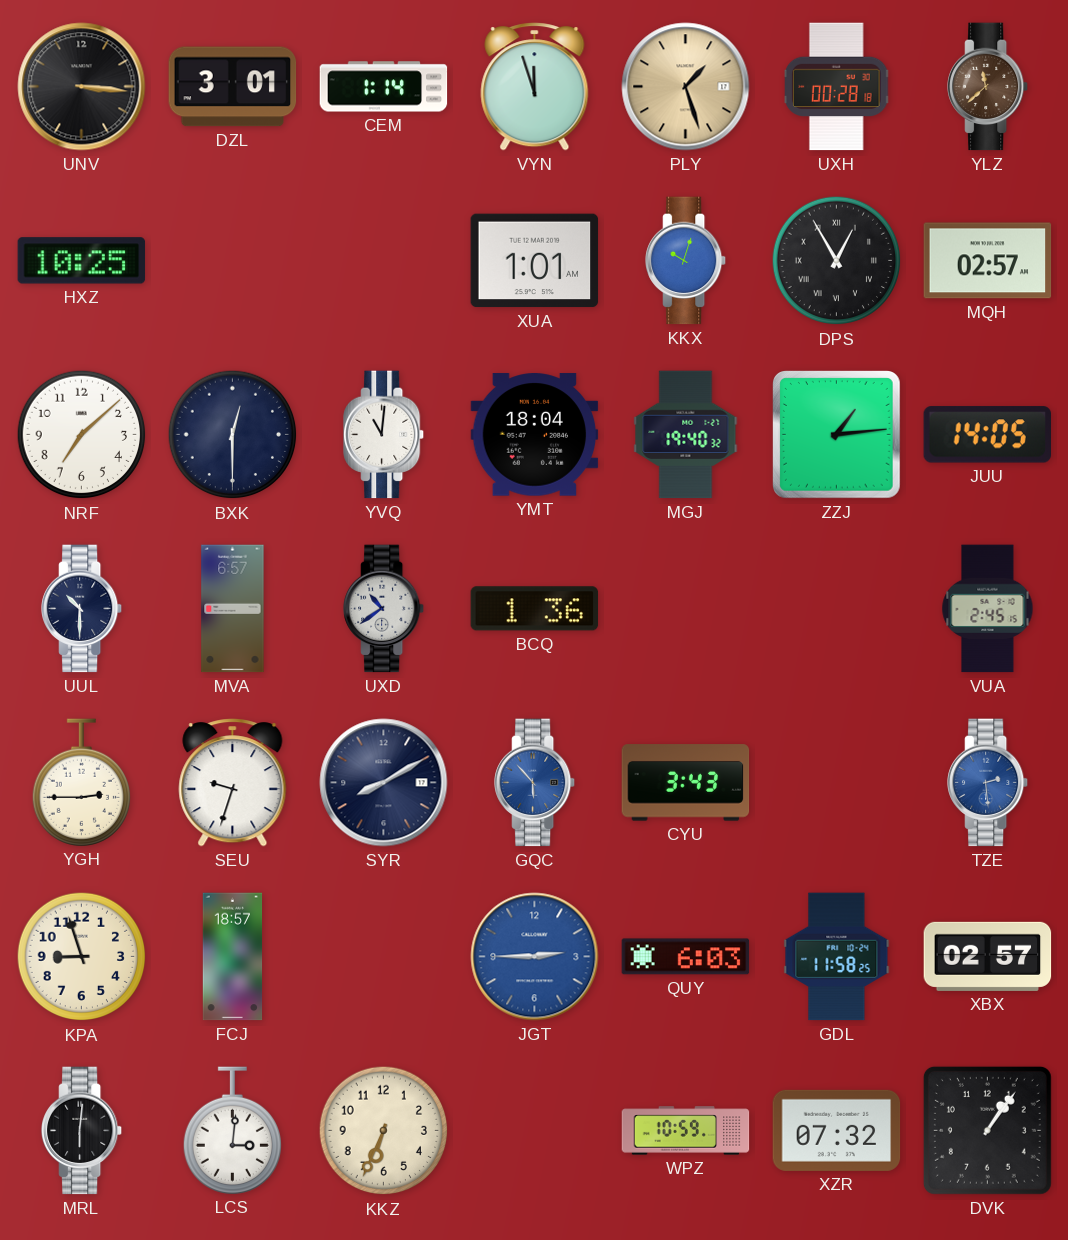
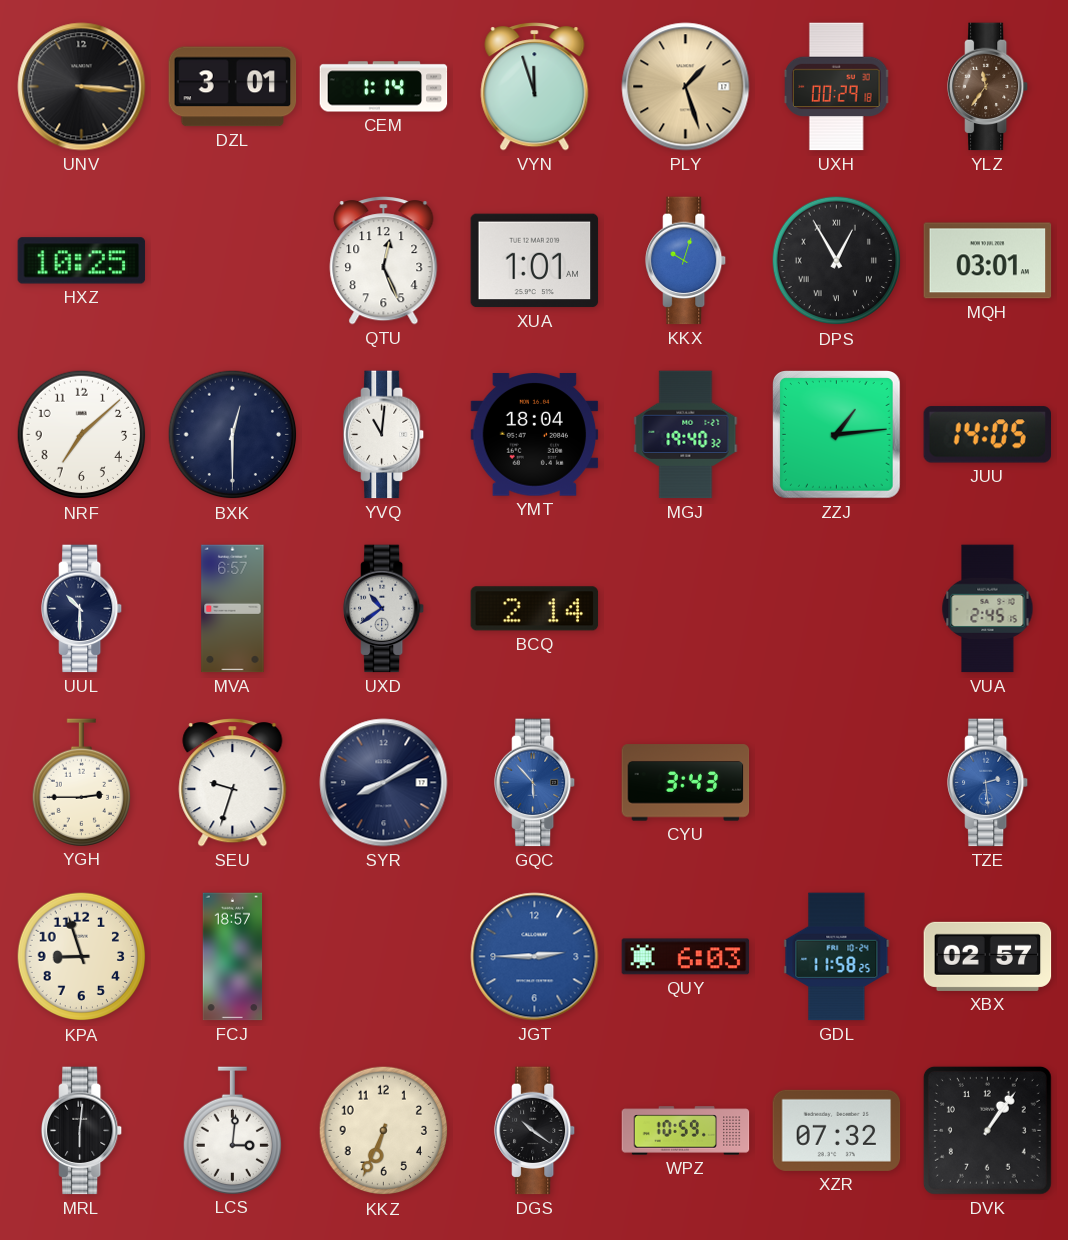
UXH: 00:28 -> 00:29
YLZ: 11:38 -> 11:36
QTU: none -> 12:26
MQH: 02:57 -> 03:01
BCQ: 1:36 -> 2:14
DGS: none -> 10:21
